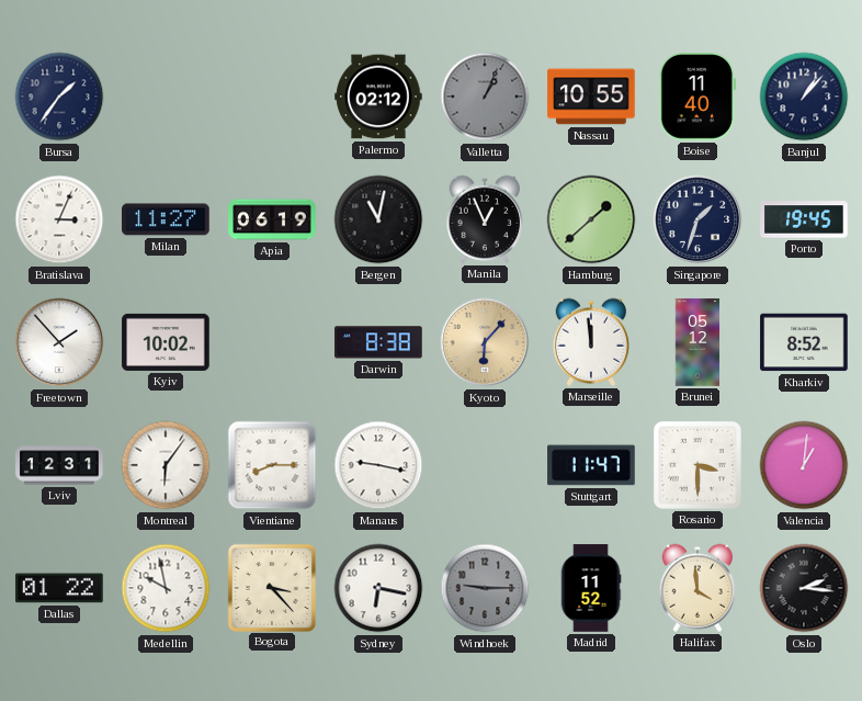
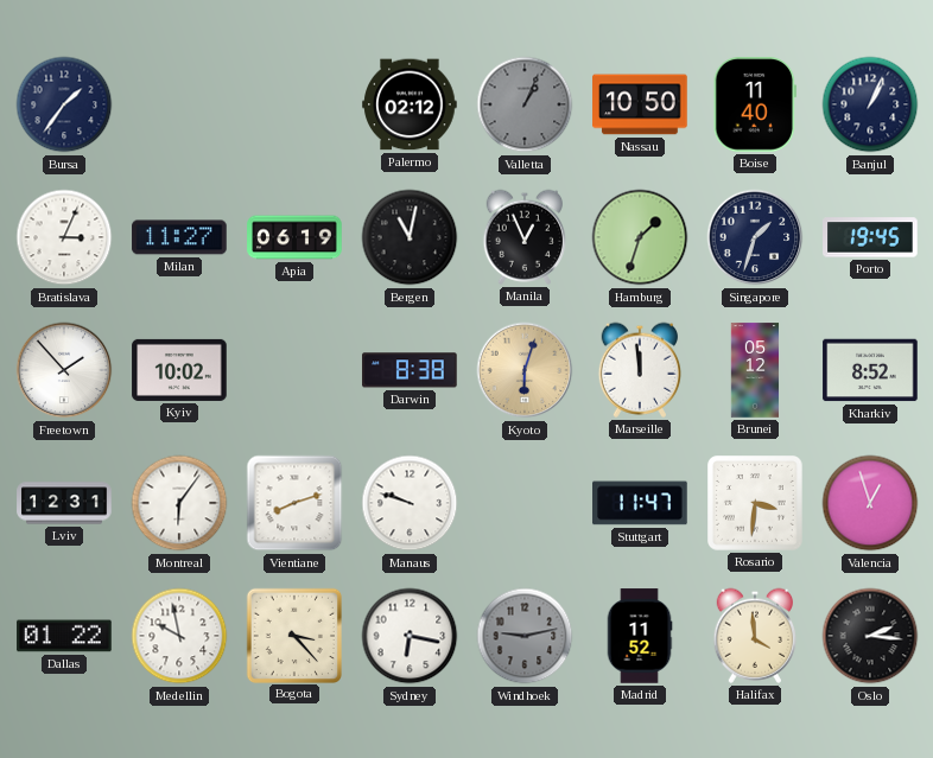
Nassau: 10:55 -> 10:50
Banjul: 1:07 -> 1:04
Hamburg: 1:38 -> 1:33
Kyoto: 6:07 -> 6:03
Vientiane: 8:15 -> 8:12
Manaus: 9:17 -> 9:48
Rosario: 3:30 -> 3:31
Valencia: 1:01 -> 12:57
Windhoek: 9:15 -> 9:13
